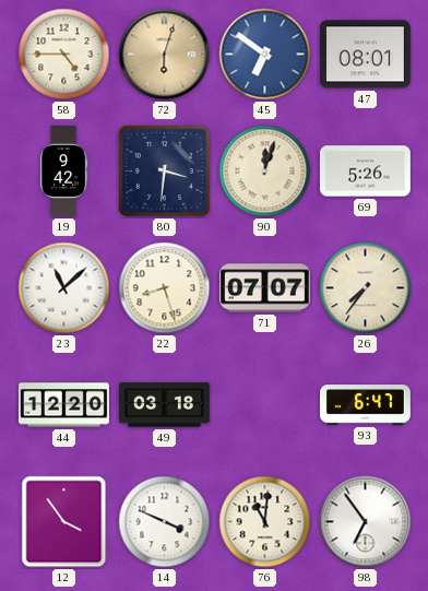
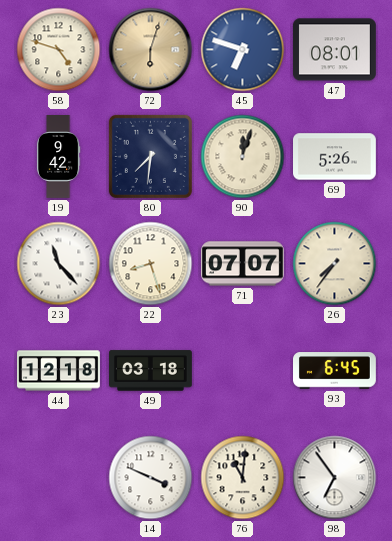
58: 4:45 -> 4:48
45: 6:51 -> 6:48
80: 3:31 -> 7:31
23: 11:08 -> 11:23
44: 12:20 -> 12:18
93: 6:47 -> 6:45
12: 3:54 -> none
